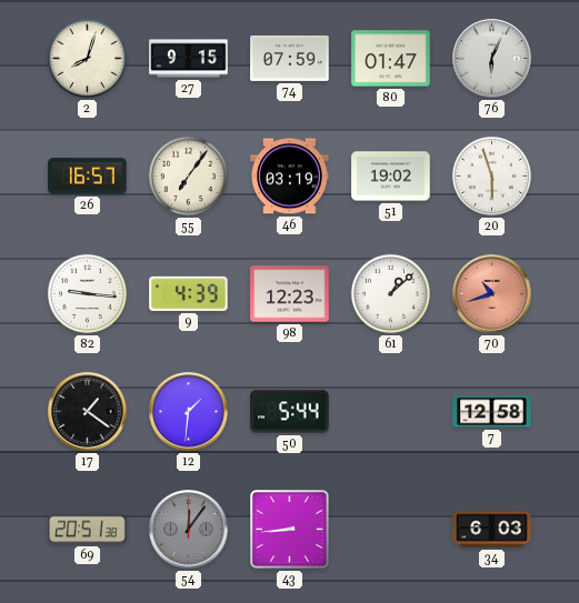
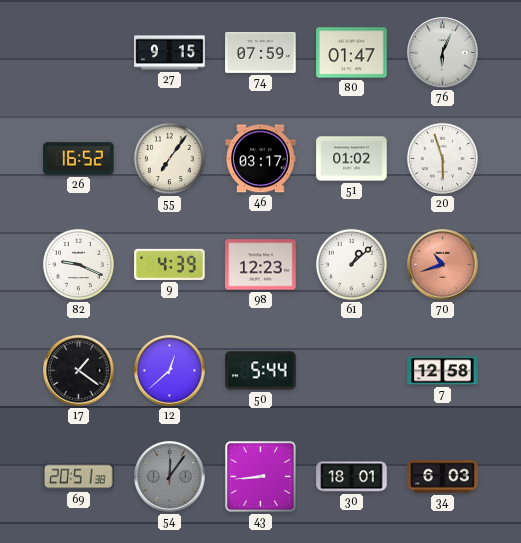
2: 8:03 -> none
26: 16:57 -> 16:52
46: 03:19 -> 03:17
51: 19:02 -> 01:02
82: 9:16 -> 9:19
12: 1:31 -> 12:38
30: none -> 18:01
